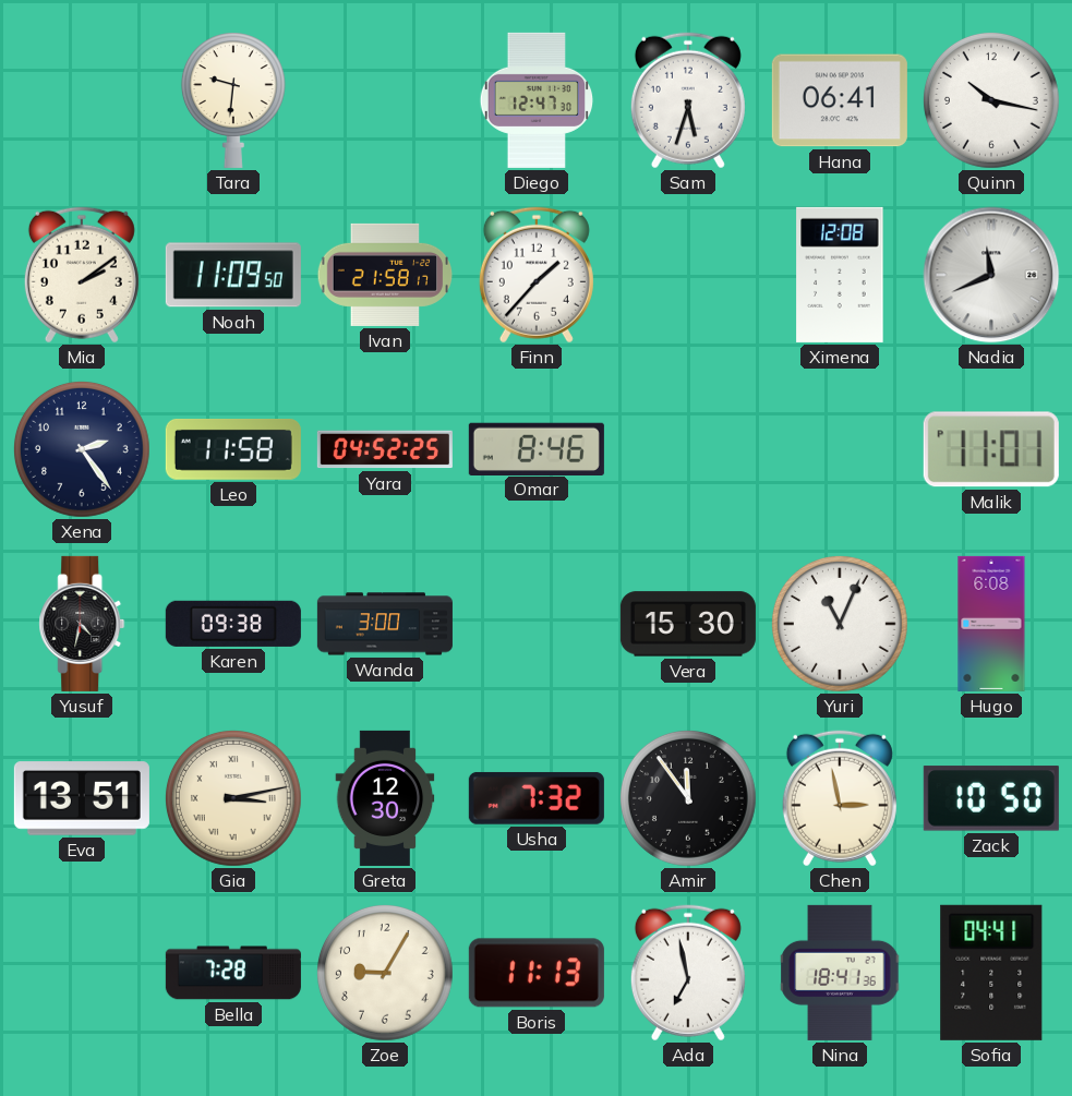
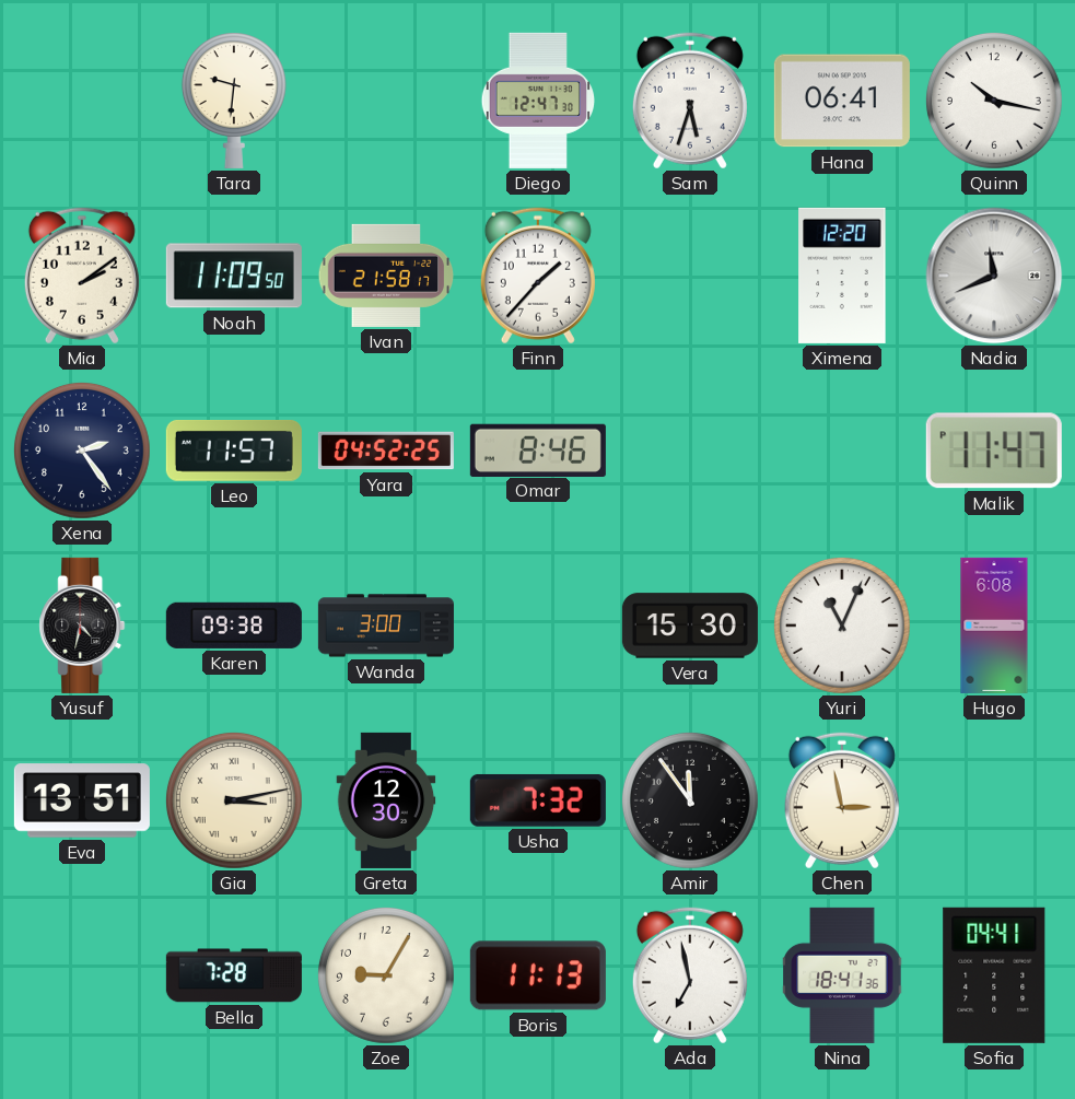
Ximena: 12:08 -> 12:20
Leo: 11:58 -> 11:57
Malik: 11:01 -> 11:47
Zack: 10:50 -> none
